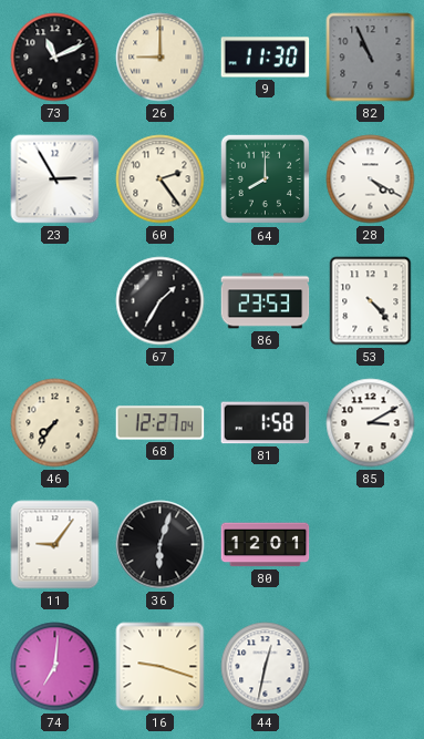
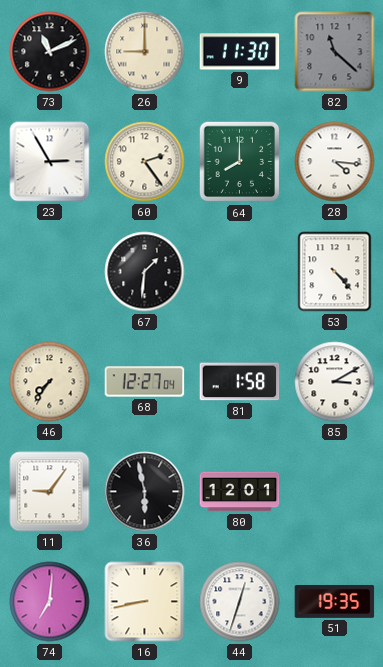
82: 10:56 -> 11:22
28: 4:20 -> 4:16
67: 1:35 -> 1:31
86: 23:53 -> none
36: 6:03 -> 5:58
16: 9:18 -> 8:43
44: 12:32 -> 12:33
51: none -> 19:35
